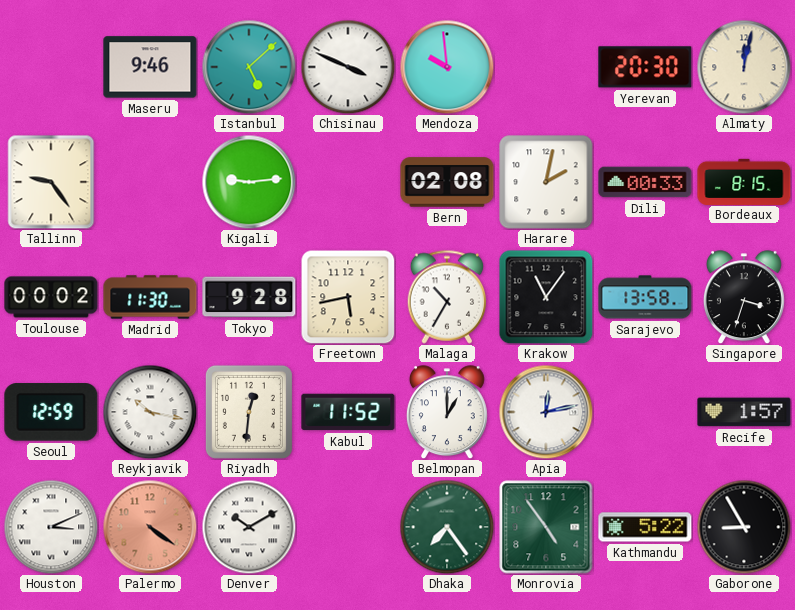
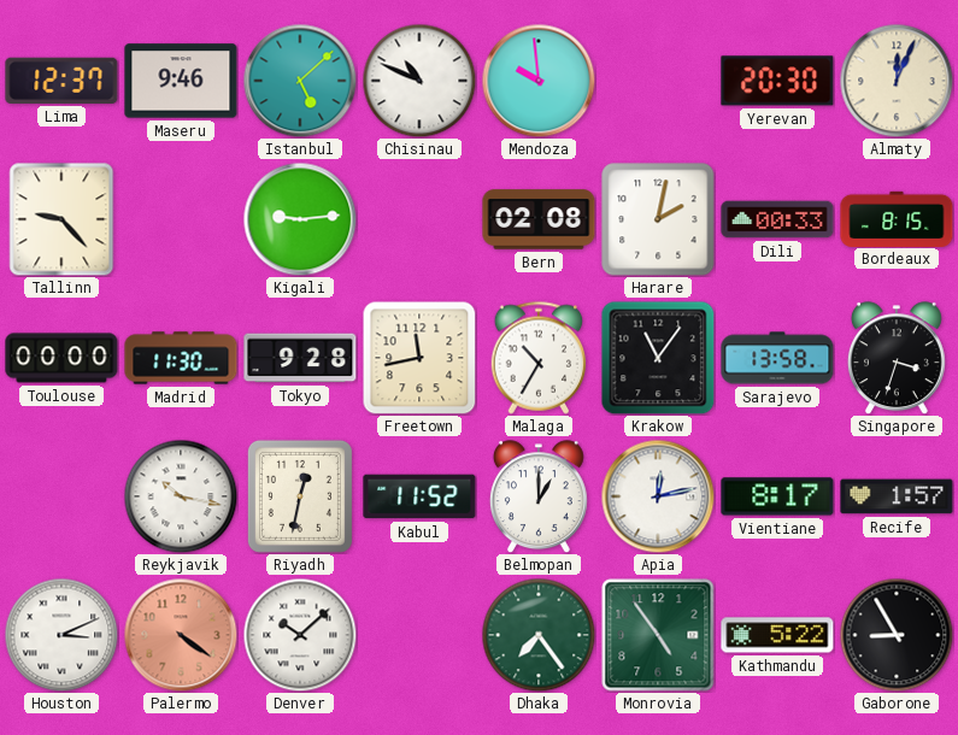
Lima: none -> 12:37
Chisinau: 3:49 -> 10:49
Almaty: 12:02 -> 12:04
Tallinn: 9:24 -> 9:23
Toulouse: 00:02 -> 00:00
Freetown: 5:43 -> 11:43
Seoul: 12:59 -> none
Riyadh: 12:31 -> 12:32
Vientiane: none -> 8:17
Denver: 10:10 -> 10:08
